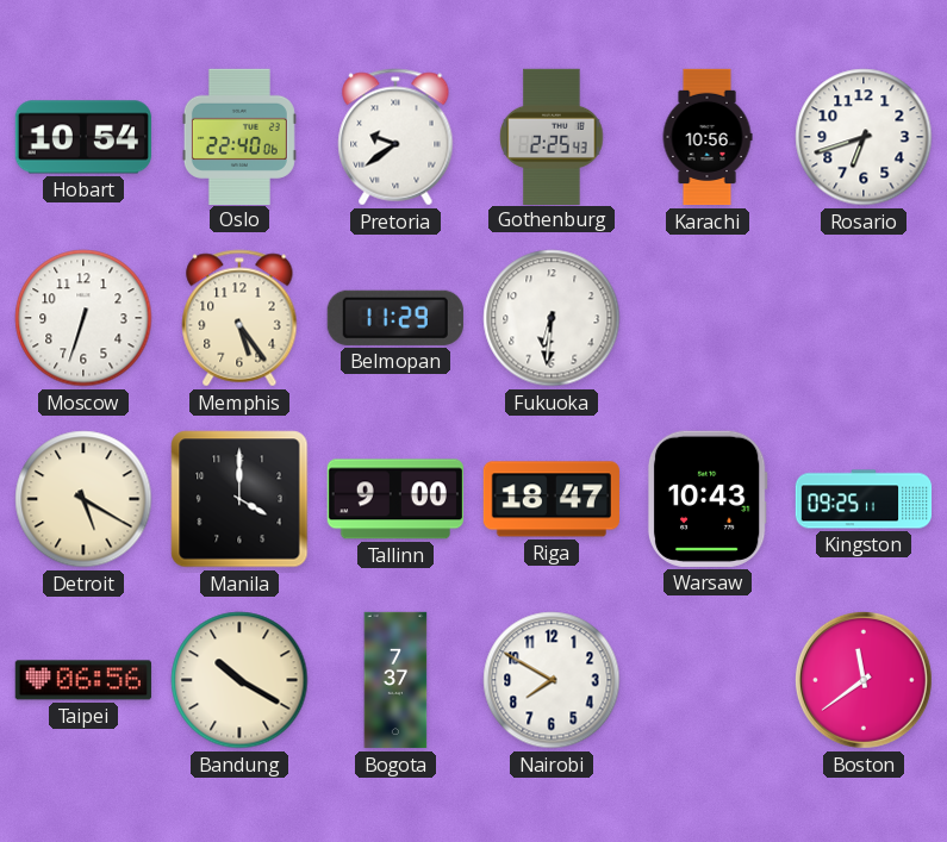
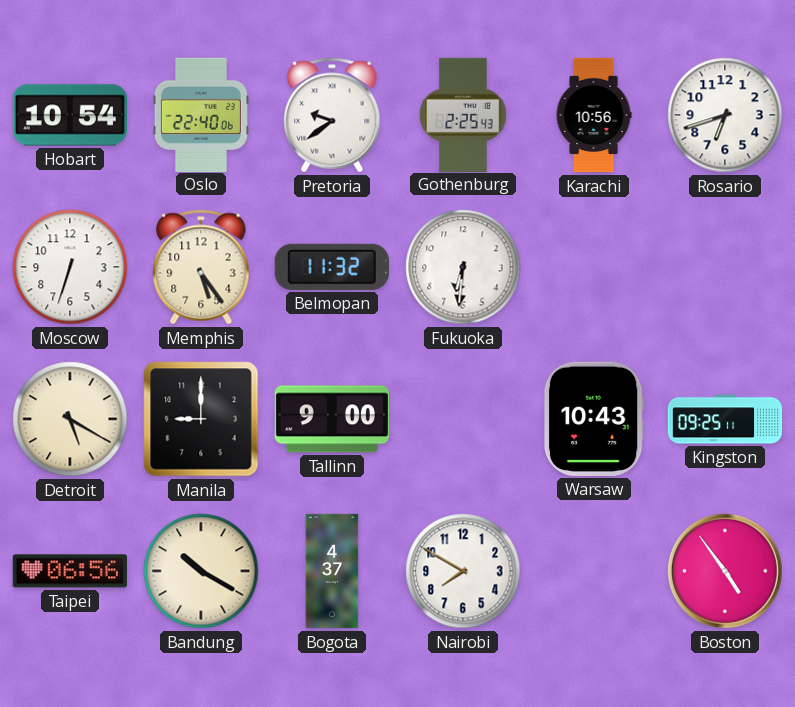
Belmopan: 11:29 -> 11:32
Manila: 4:00 -> 9:00
Riga: 18:47 -> none
Bogota: 7:37 -> 4:37
Boston: 11:39 -> 4:54
